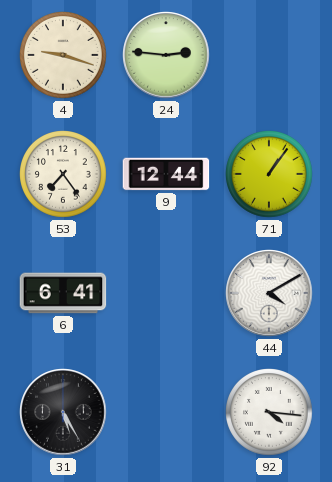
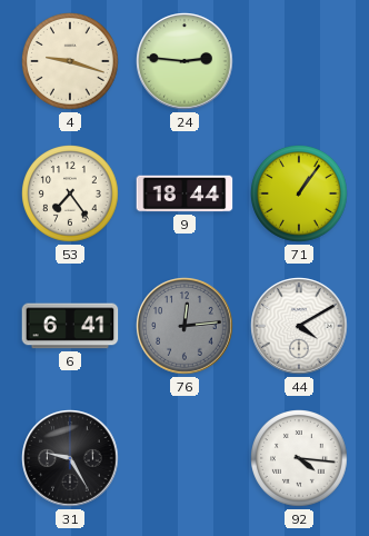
9: 12:44 -> 18:44
76: none -> 12:14
31: 5:25 -> 9:25
